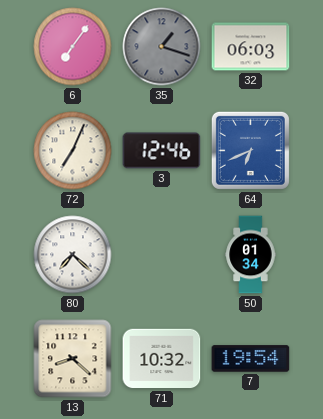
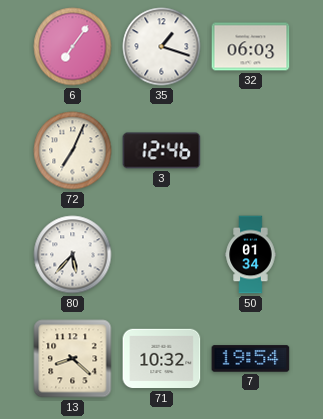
35 dial: grey -> white
64: 6:41 -> none
80: 7:22 -> 5:37
